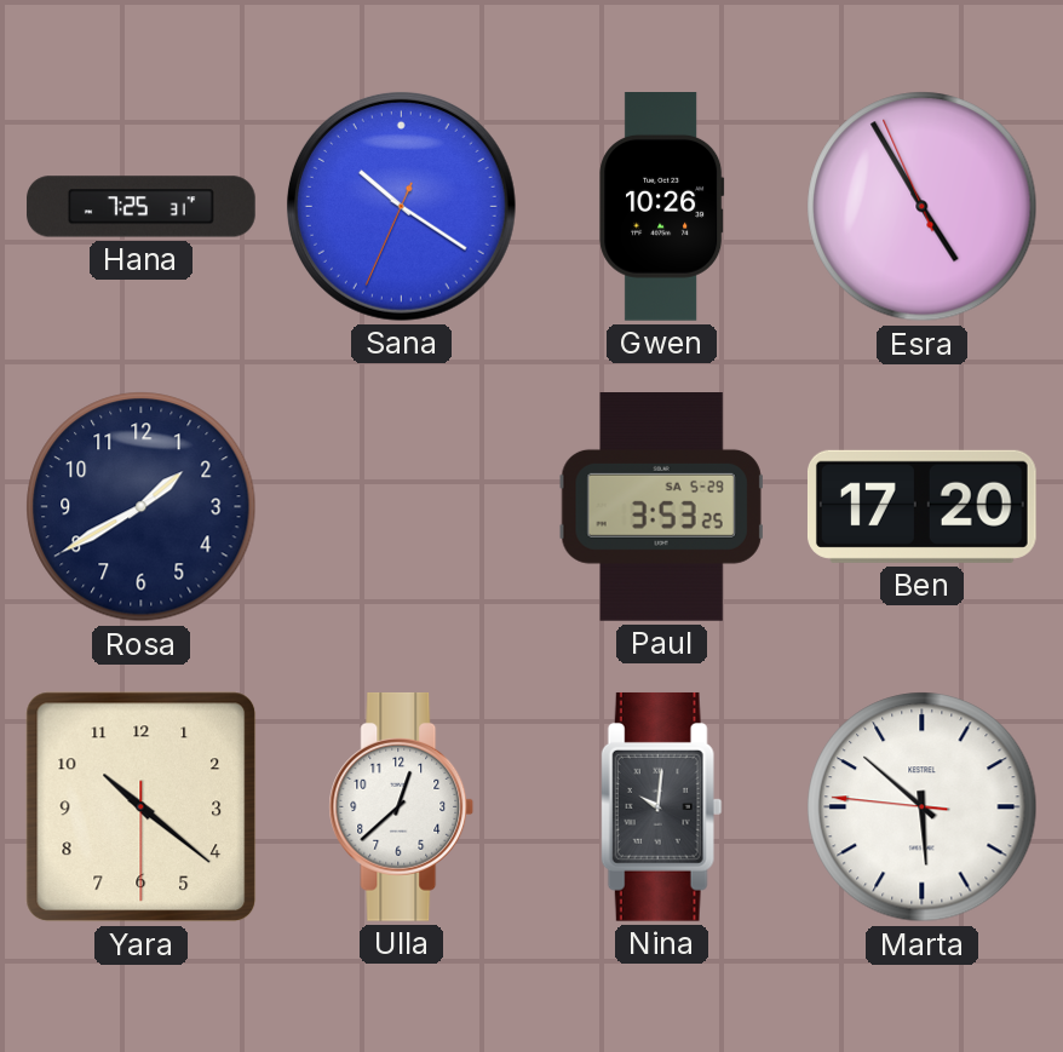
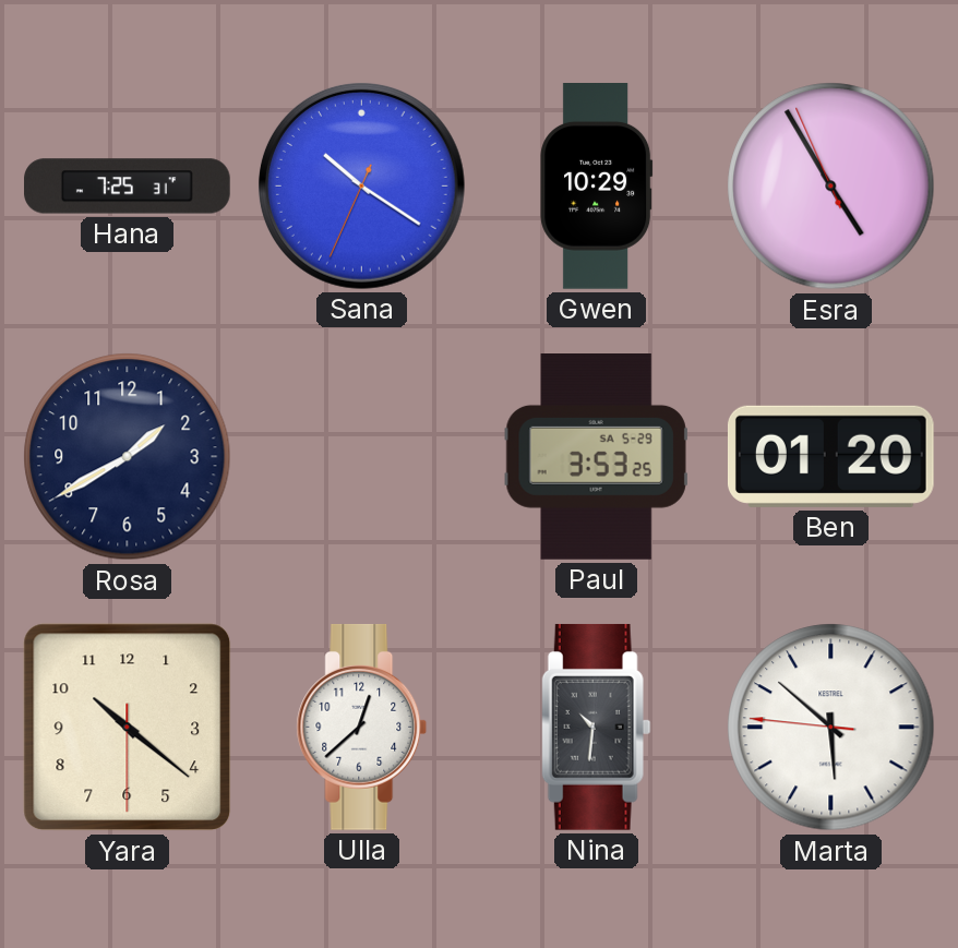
Gwen: 10:26 -> 10:29
Ben: 17:20 -> 01:20
Nina: 10:01 -> 10:31
